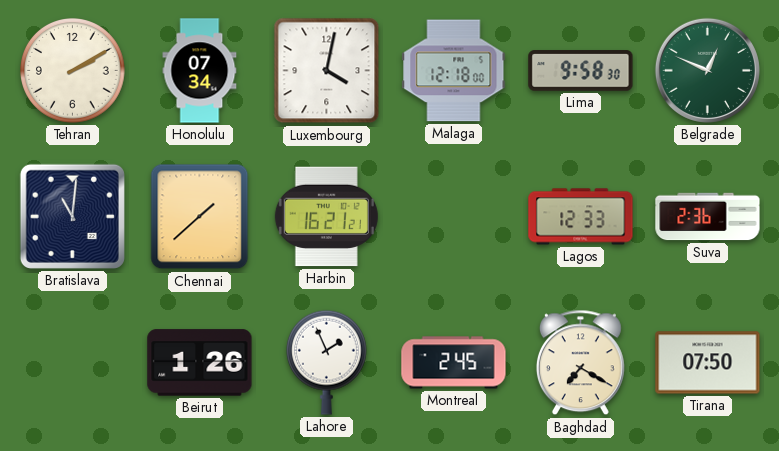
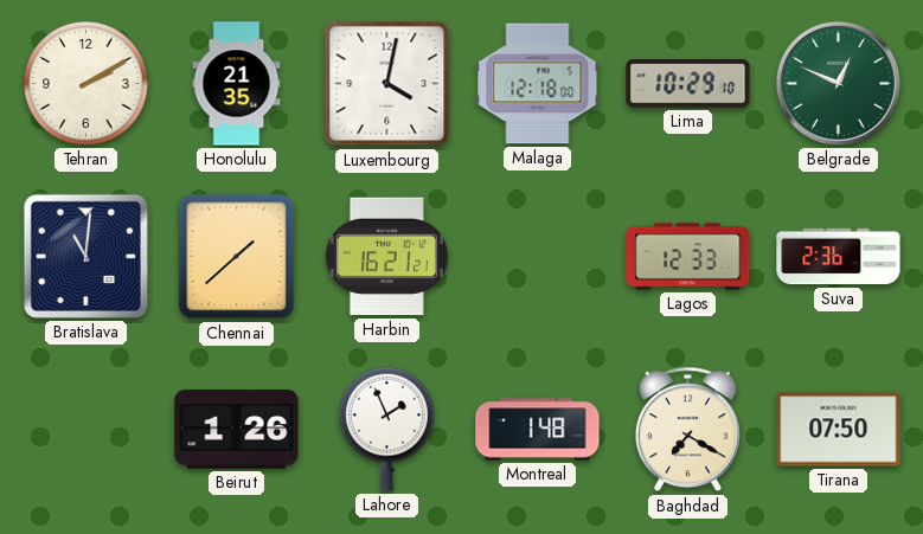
Honolulu: 07:34 -> 21:35
Lima: 9:58 -> 10:29
Montreal: 2:45 -> 1:48
